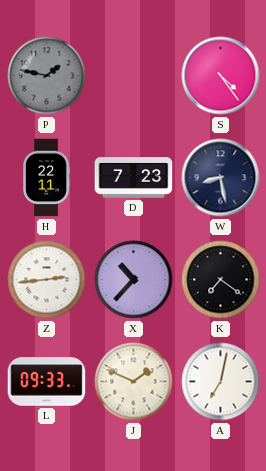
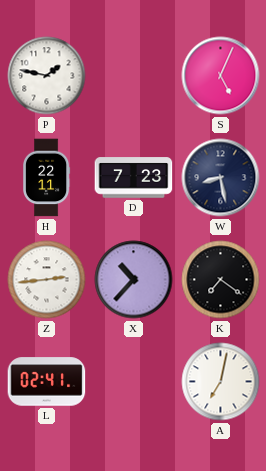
P dial: grey -> white
S: 4:24 -> 5:04
L: 09:33 -> 02:41
J: 1:49 -> none
